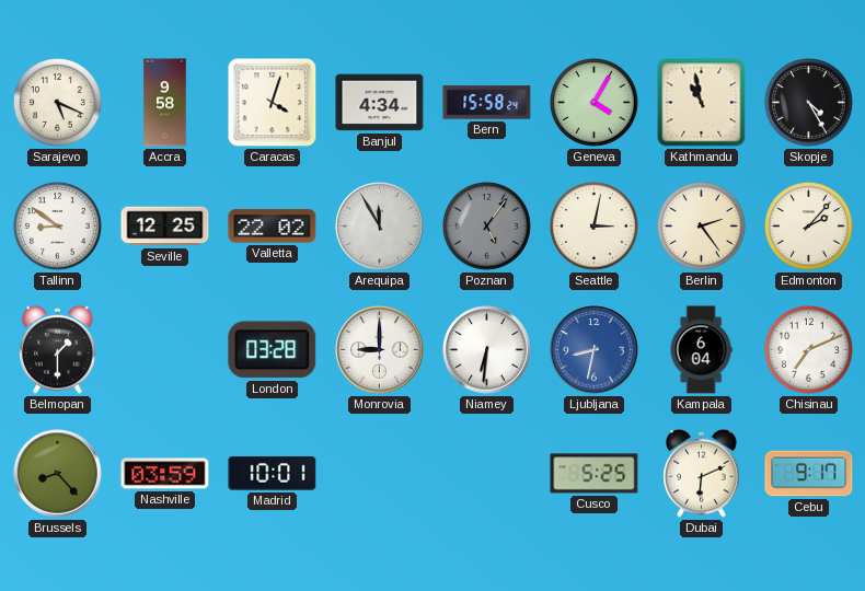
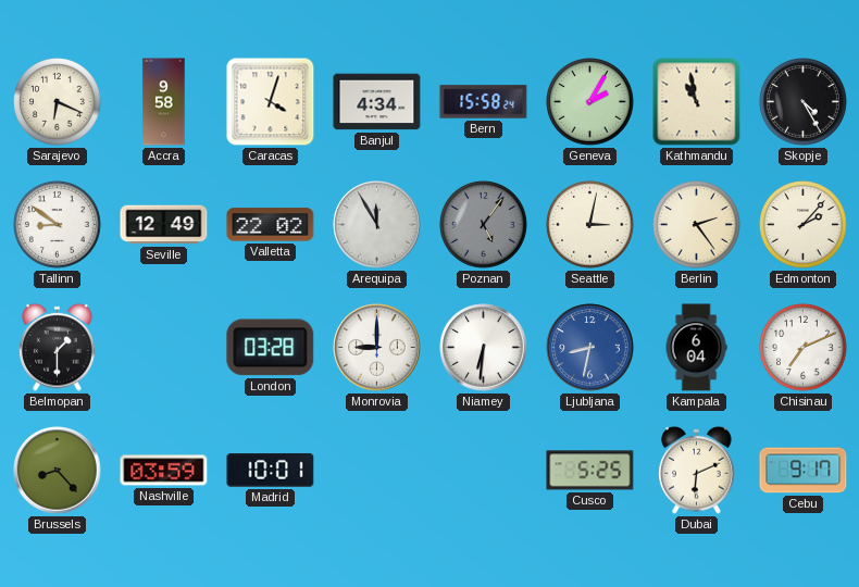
Sarajevo: 5:19 -> 6:19
Geneva: 4:05 -> 2:05
Seville: 12:25 -> 12:49
